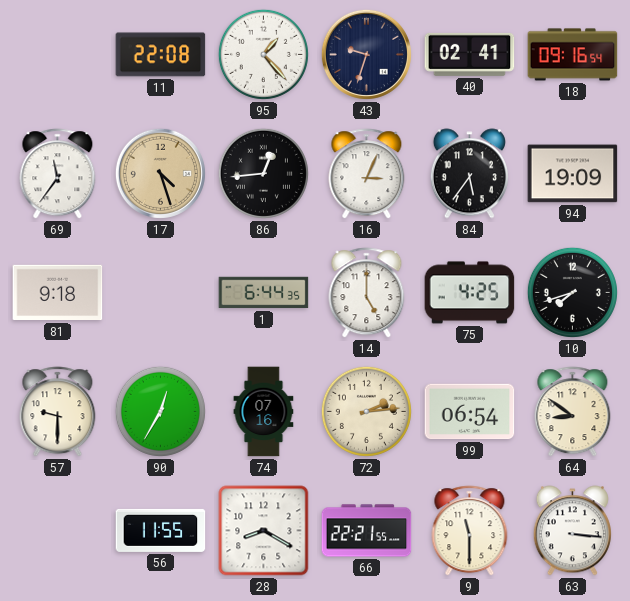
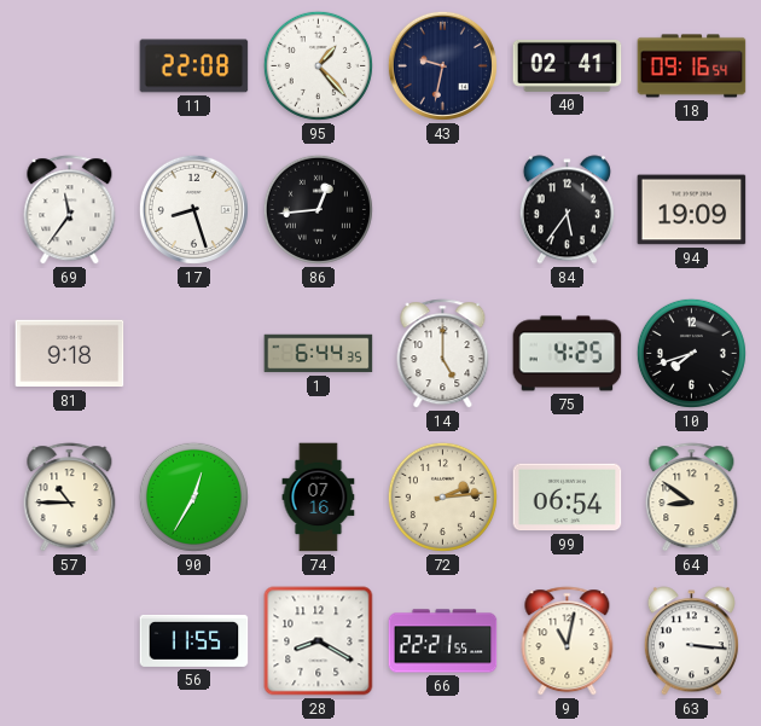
43: 9:33 -> 9:32
17: 4:27 -> 8:27
17 dial: champagne -> white
16: 3:04 -> none
57: 9:30 -> 10:45
9: 11:30 -> 11:02
